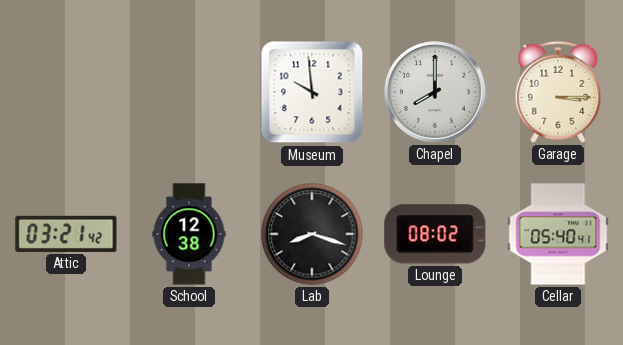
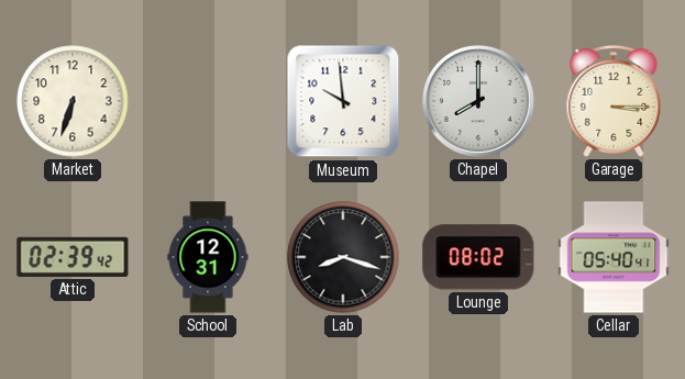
Market: none -> 6:33
Attic: 03:21 -> 02:39
School: 12:38 -> 12:31
